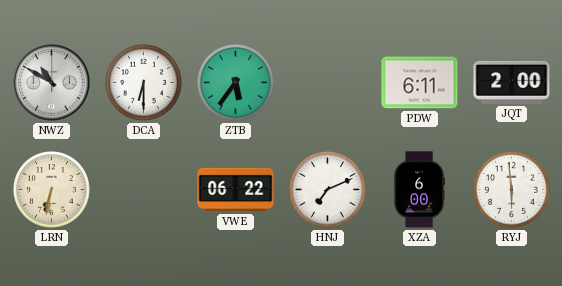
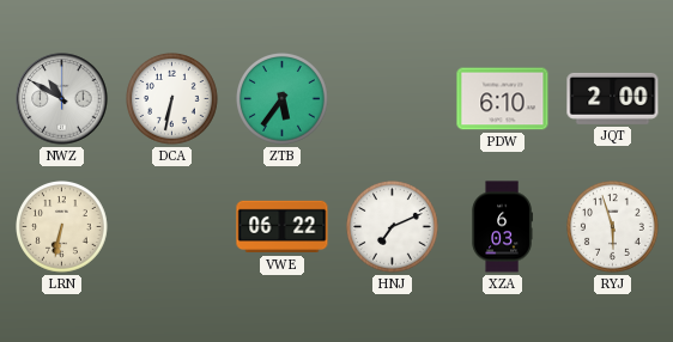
DCA: 6:30 -> 6:32
PDW: 6:11 -> 6:10
XZA: 6:00 -> 6:03
RYJ: 5:59 -> 5:57
